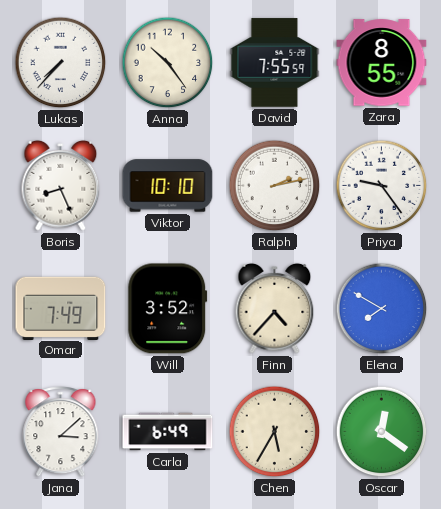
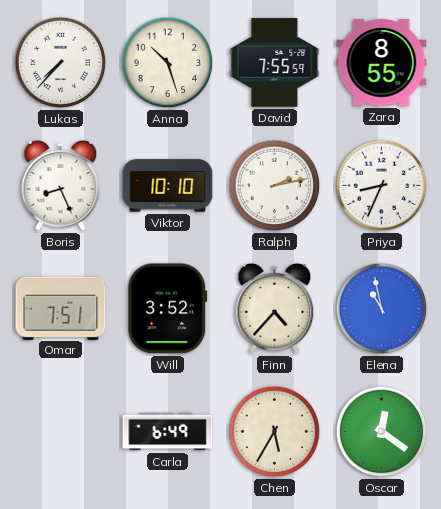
Anna: 10:24 -> 10:27
Priya: 9:24 -> 8:34
Omar: 7:49 -> 7:51
Elena: 7:50 -> 10:58
Jana: 3:08 -> none
